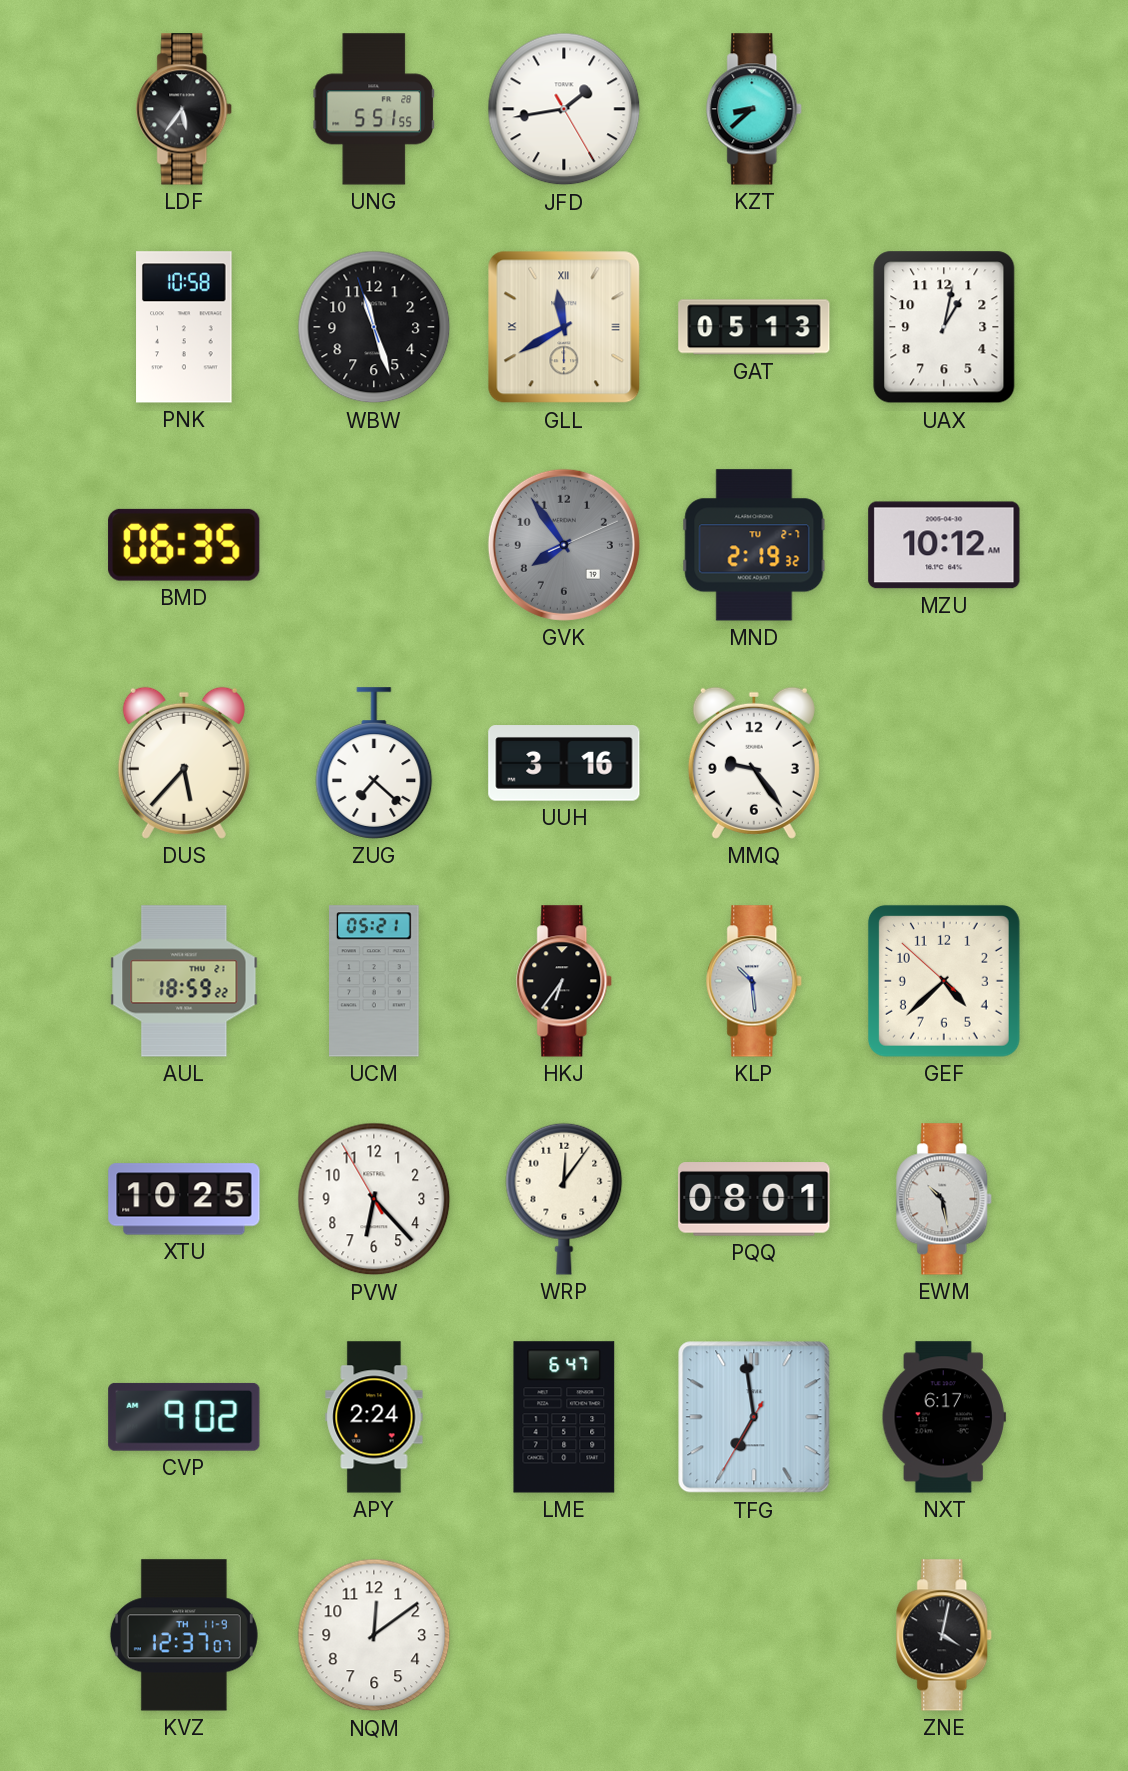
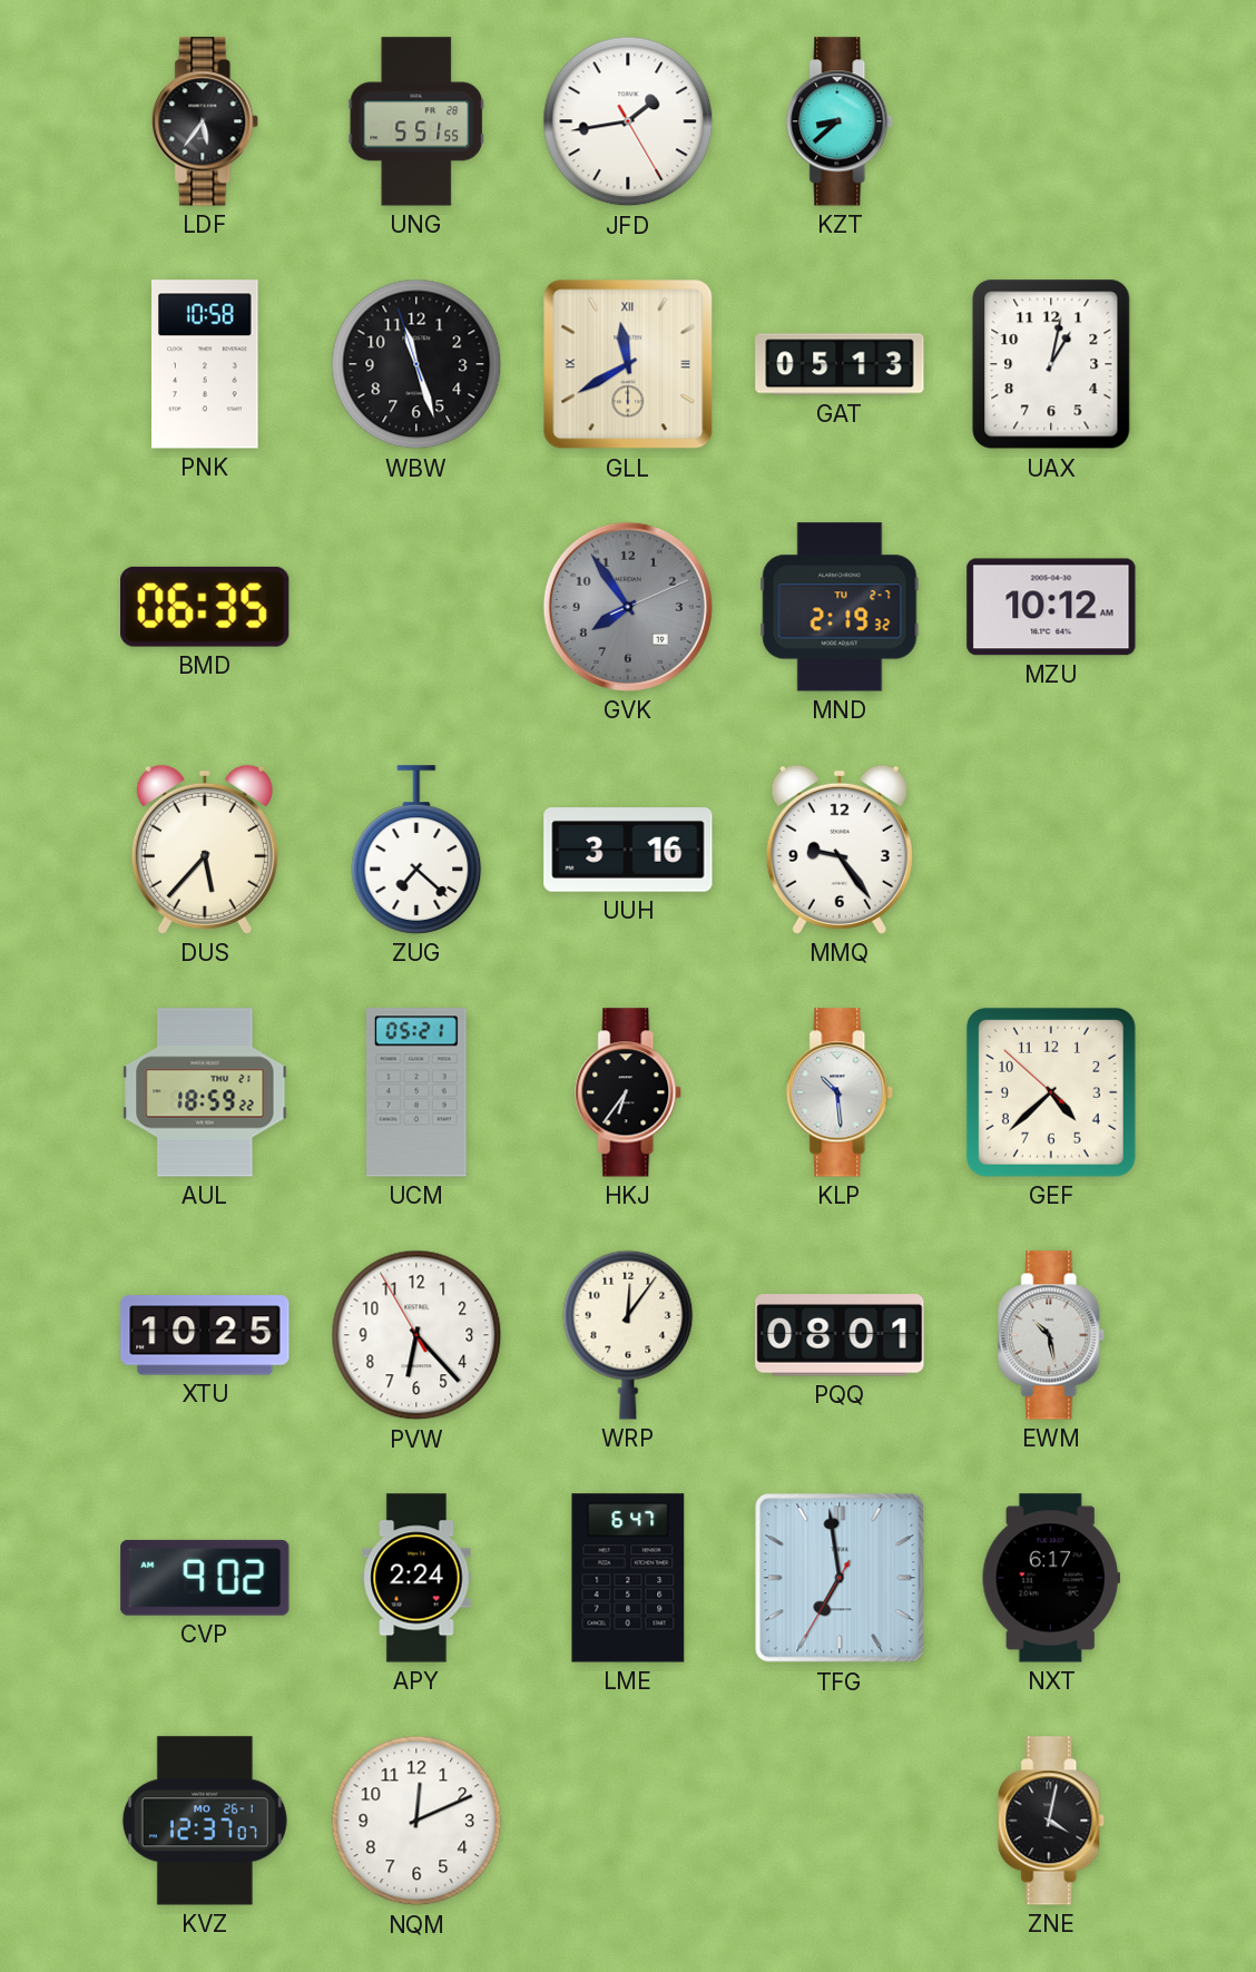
KVZ date: TH 11-9 -> MO 26-1
NQM: 12:09 -> 12:11
